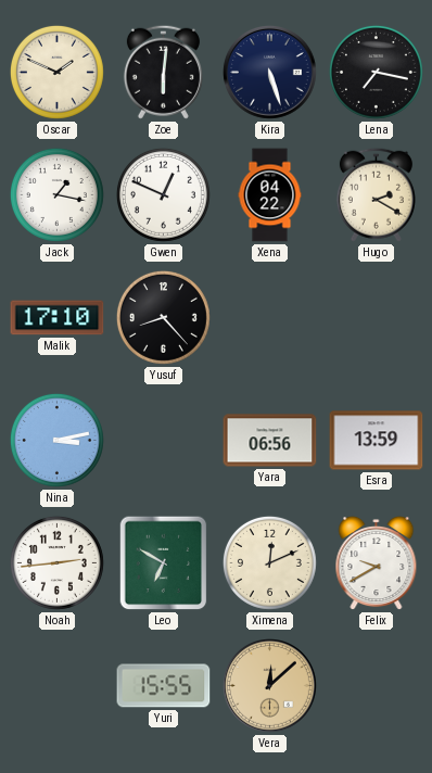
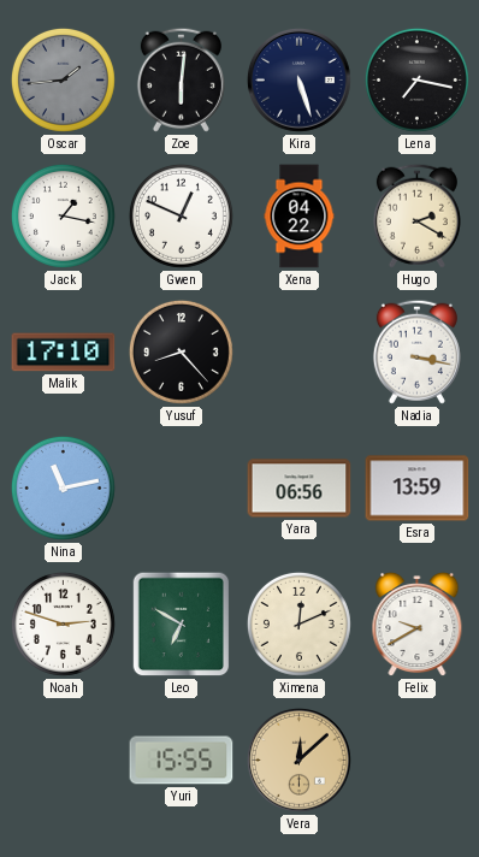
Oscar: 1:49 -> 1:44
Oscar dial: cream -> grey
Nadia: none -> 3:17
Nina: 3:13 -> 11:13
Noah: 2:44 -> 2:48
